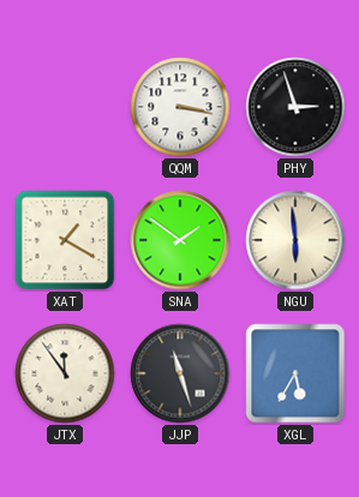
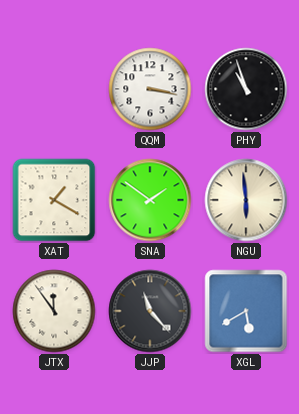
PHY: 2:57 -> 10:57
JJP: 11:27 -> 11:23
XGL: 5:35 -> 5:40
